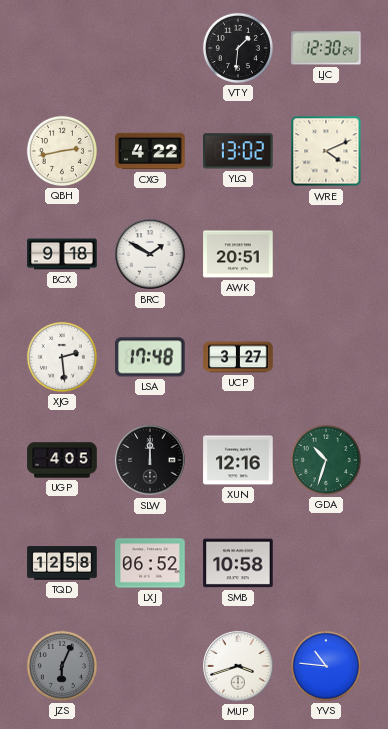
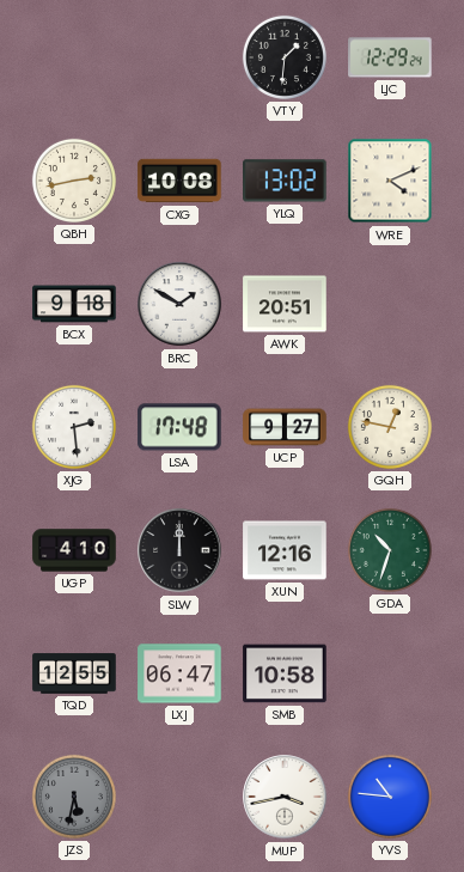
LJC: 12:30 -> 12:29
CXG: 4:22 -> 10:08
UCP: 3:27 -> 9:27
GQH: none -> 12:47
UGP: 4:05 -> 4:10
TQD: 12:58 -> 12:55
LXJ: 06:52 -> 06:47
JZS: 6:04 -> 5:32
MUP: 3:42 -> 3:43
